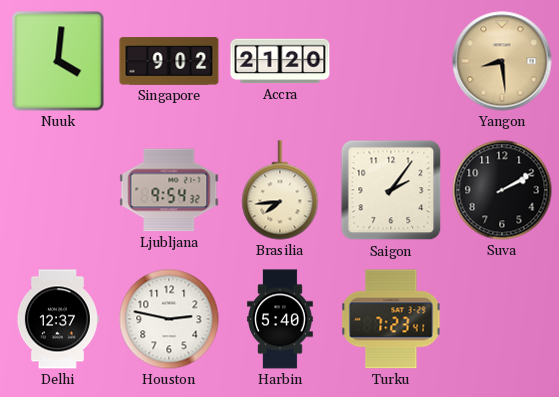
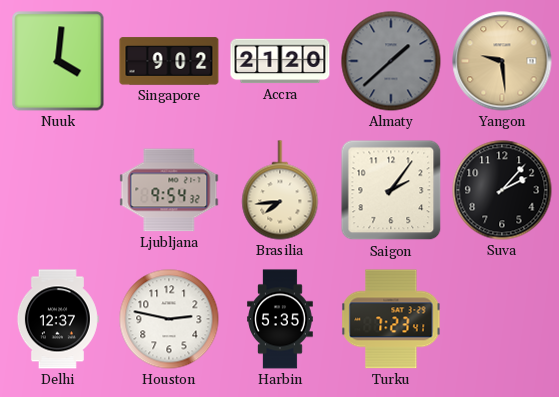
Almaty: none -> 1:38
Yangon: 8:29 -> 9:29
Suva: 2:10 -> 2:07
Harbin: 5:40 -> 5:35
